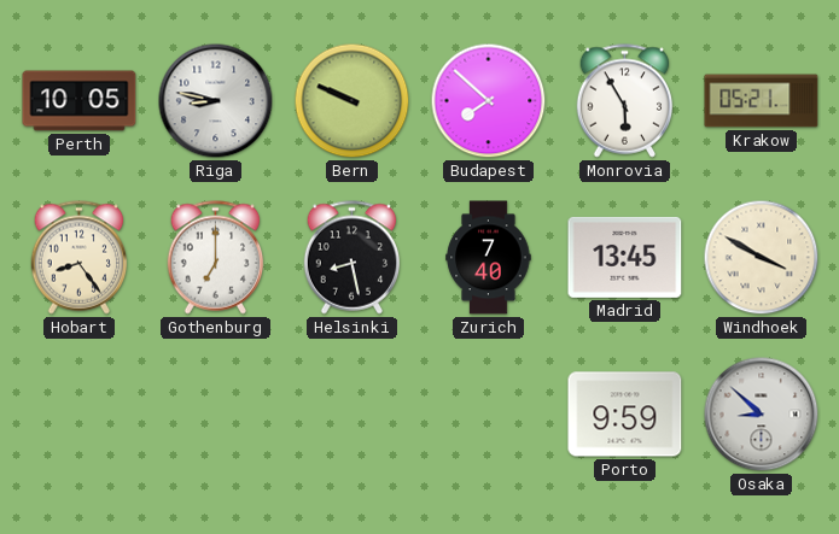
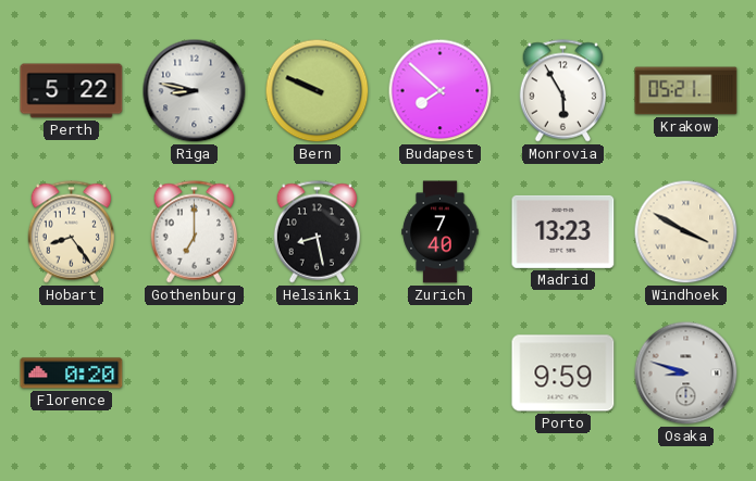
Perth: 10:05 -> 5:22
Madrid: 13:45 -> 13:23
Florence: none -> 0:20
Osaka: 8:52 -> 8:48
